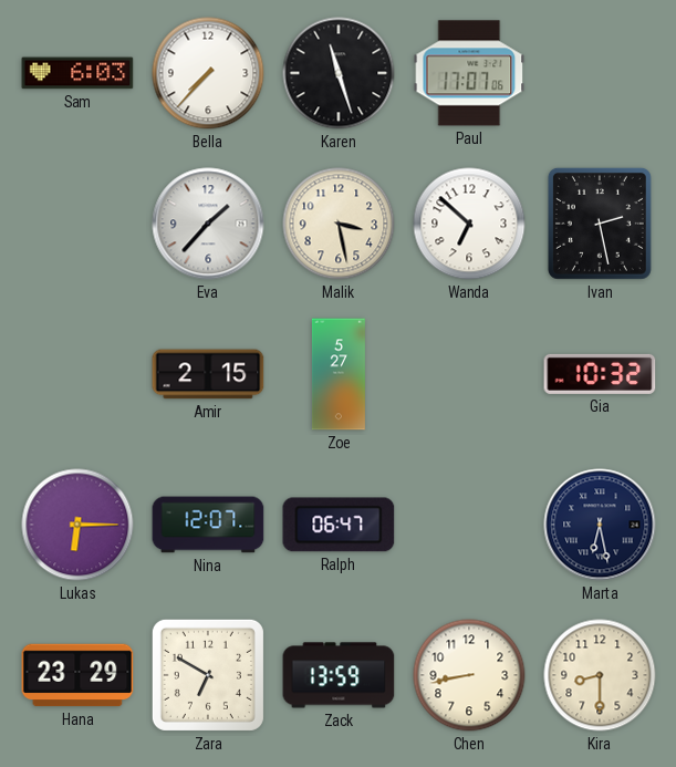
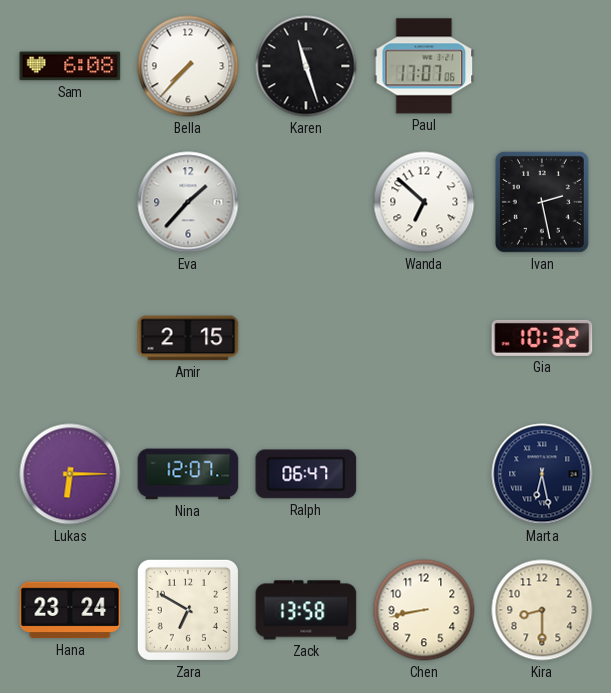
Sam: 6:03 -> 6:08
Malik: 3:28 -> none
Zoe: 5:27 -> none
Hana: 23:29 -> 23:24
Zack: 13:59 -> 13:58
